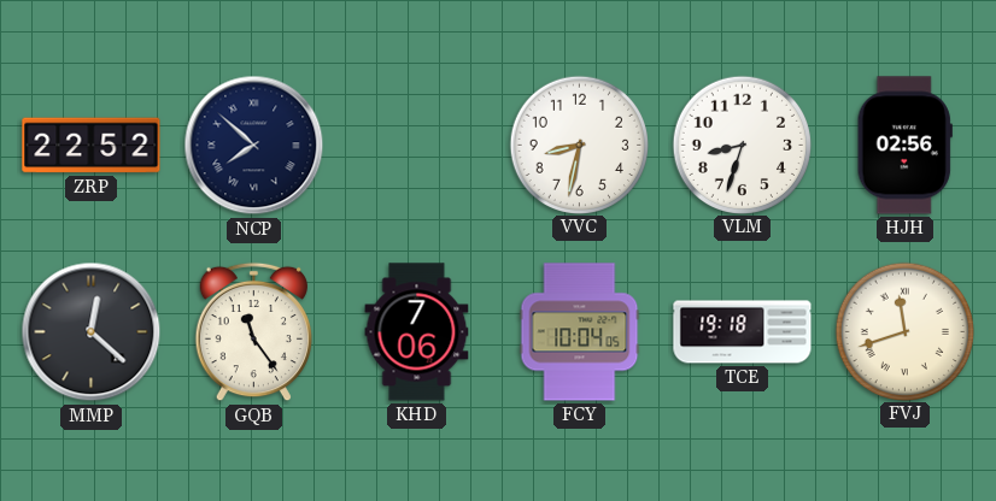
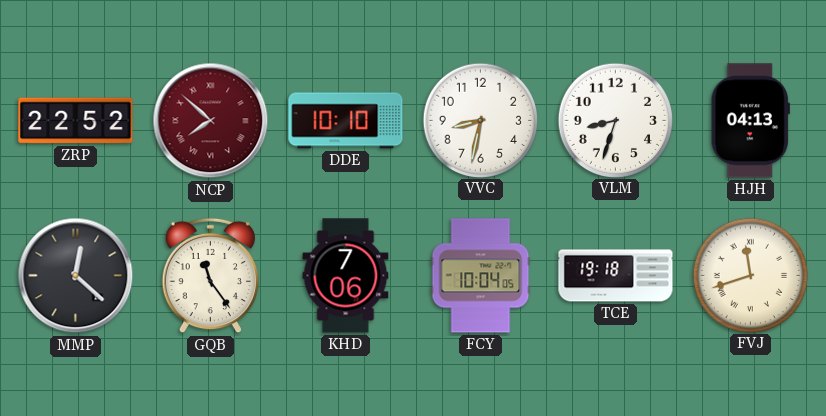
NCP dial: navy -> burgundy
DDE: none -> 10:10
HJH: 02:56 -> 04:13
